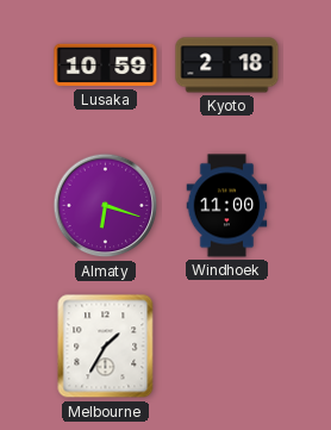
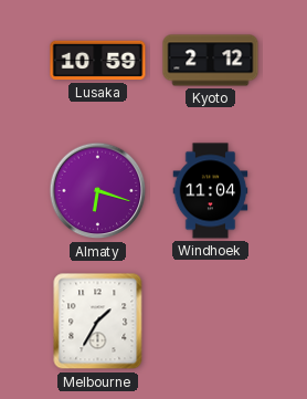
Kyoto: 2:18 -> 2:12
Windhoek: 11:00 -> 11:04
